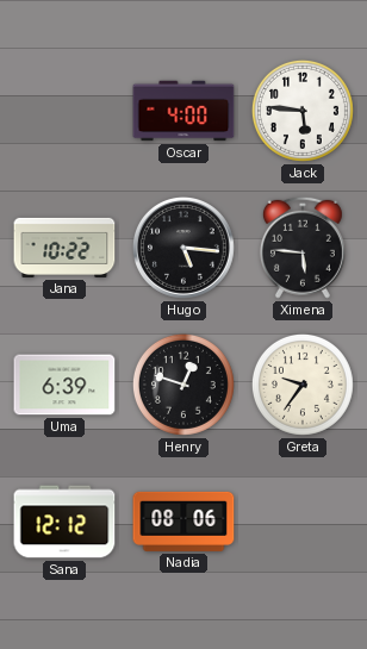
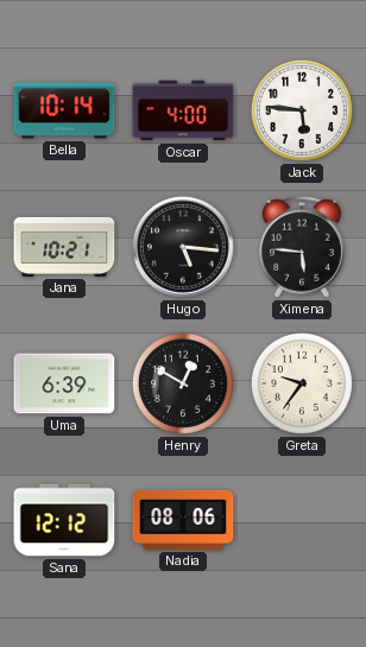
Bella: none -> 10:14
Jana: 10:22 -> 10:21
Henry: 12:48 -> 12:50
